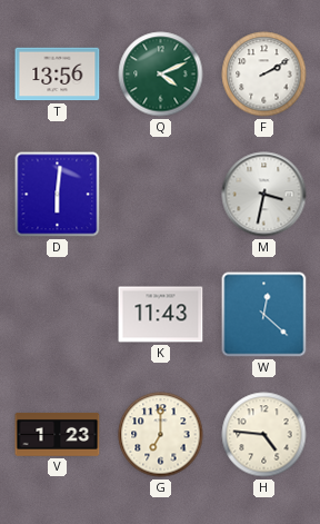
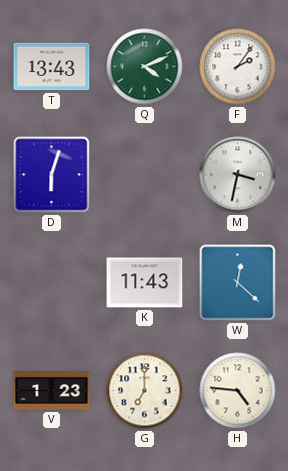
T: 13:56 -> 13:43
F: 2:10 -> 2:06
D: 6:01 -> 6:03
